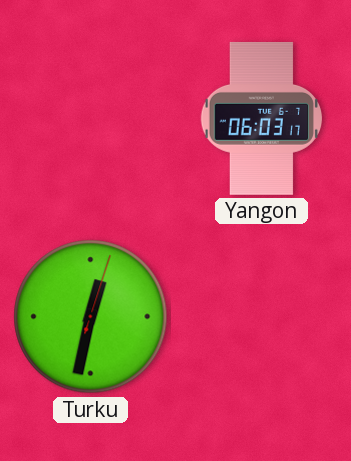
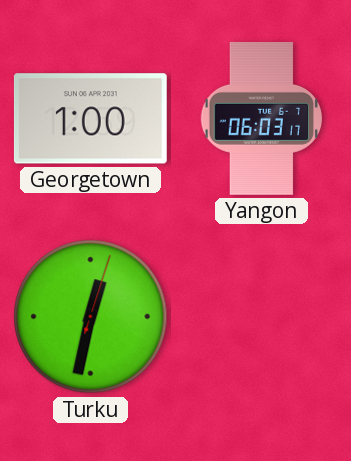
Georgetown: none -> 1:00
